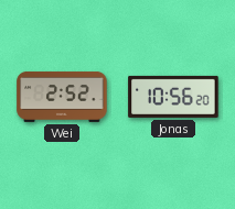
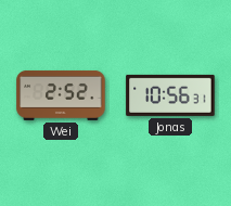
Jonas: 10:56:20 -> 10:56:31
